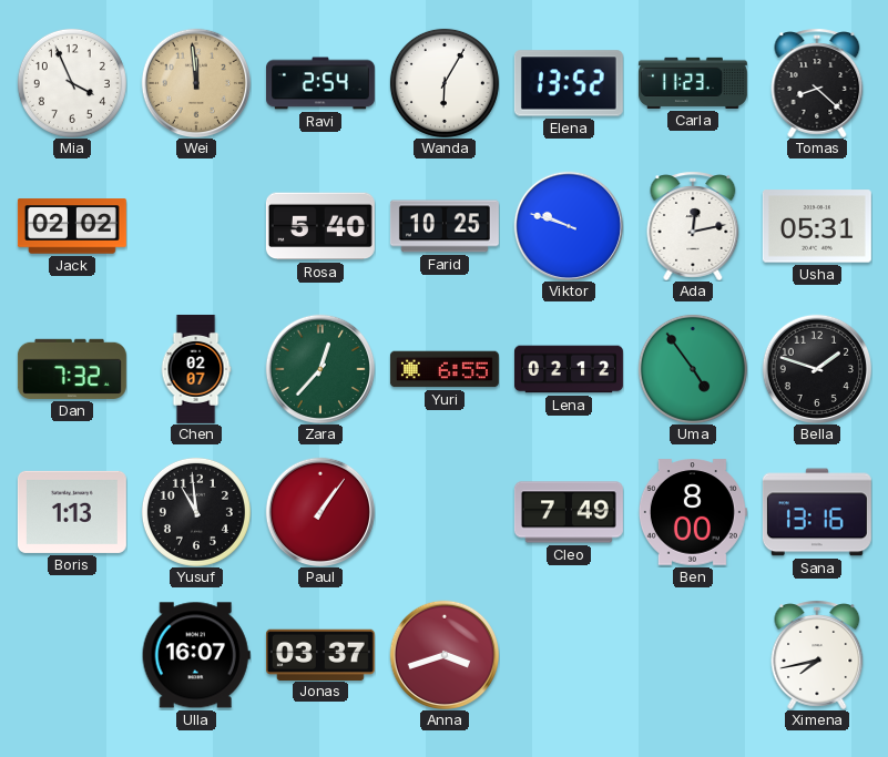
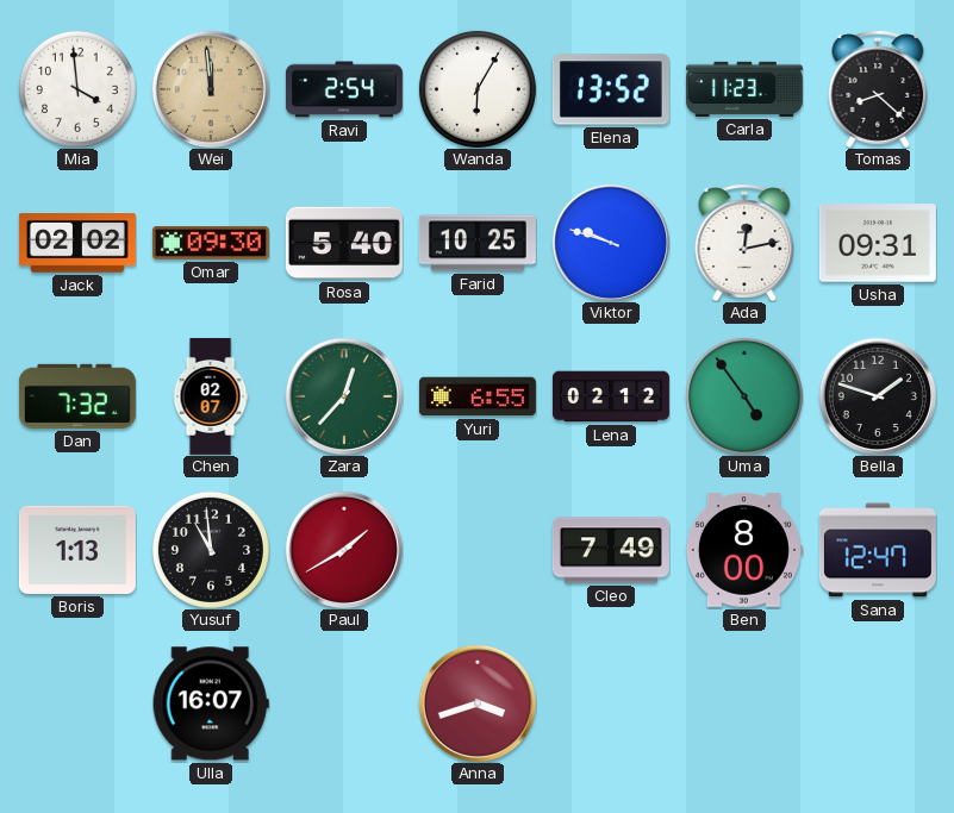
Mia: 3:56 -> 3:59
Omar: none -> 09:30
Usha: 05:31 -> 09:31
Paul: 1:06 -> 1:40
Sana: 13:16 -> 12:47
Jonas: 03:37 -> none
Ximena: 7:43 -> none
